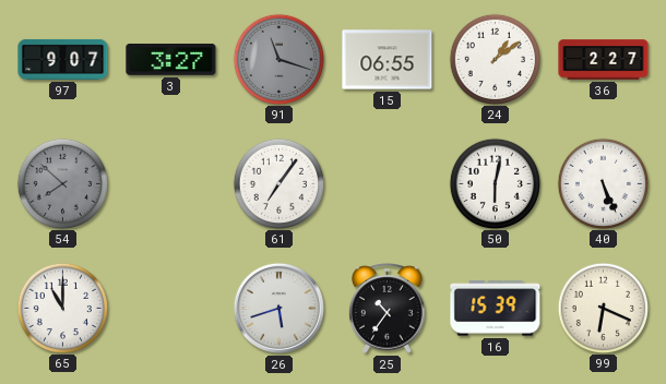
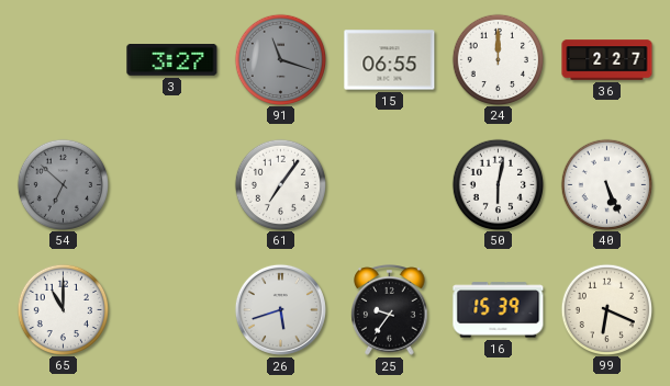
97: 9:07 -> none
24: 1:09 -> 12:00
54: 7:52 -> 6:52
25: 10:36 -> 9:36
